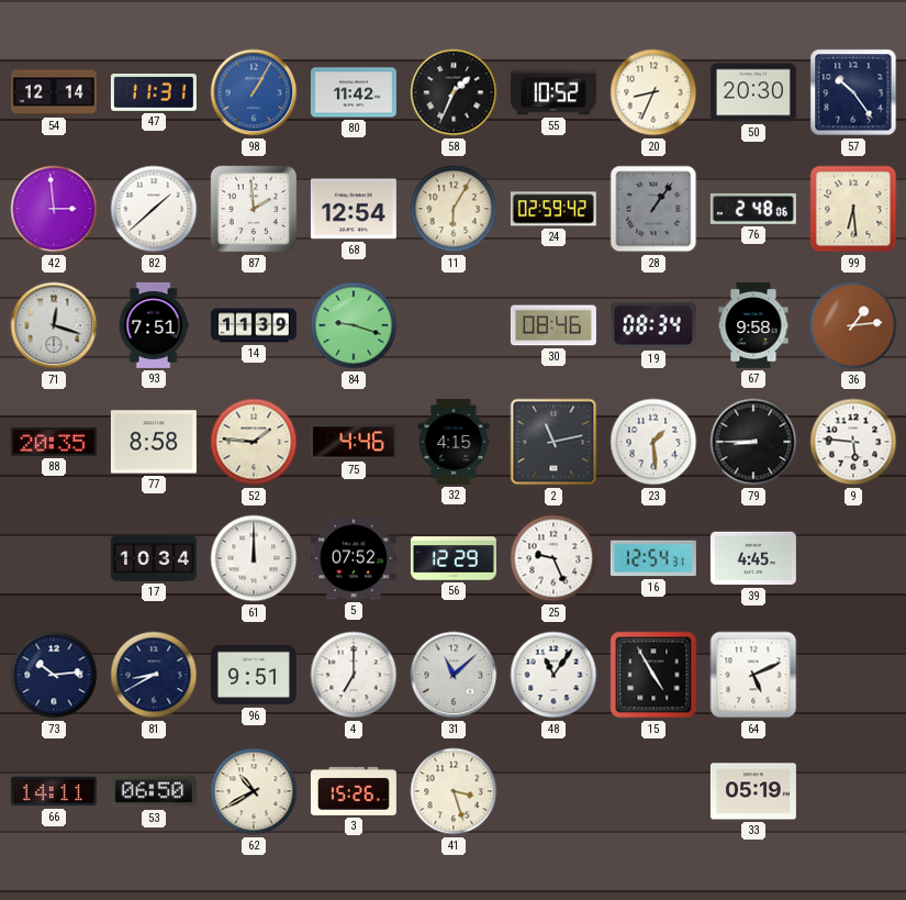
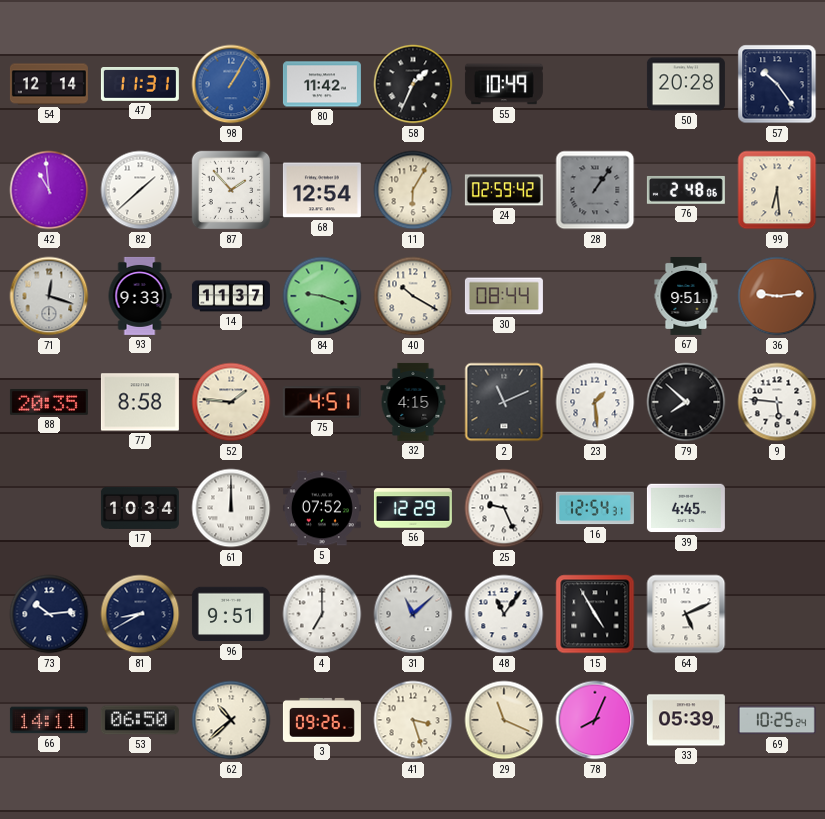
55: 10:52 -> 10:49
20: 8:34 -> none
50: 20:30 -> 20:28
42: 2:59 -> 10:59
87: 1:59 -> 1:53
93: 7:51 -> 9:33
14: 11:39 -> 11:37
40: none -> 10:20
30: 08:46 -> 08:44
19: 08:34 -> none
67: 9:58 -> 9:51
36: 1:14 -> 9:14
75: 4:46 -> 4:51
2: 11:13 -> 11:11
79: 8:45 -> 7:52
62: 10:40 -> 10:38
3: 15:26 -> 09:26
29: none -> 11:19
78: none -> 8:04
33: 05:19 -> 05:39
69: none -> 10:25
